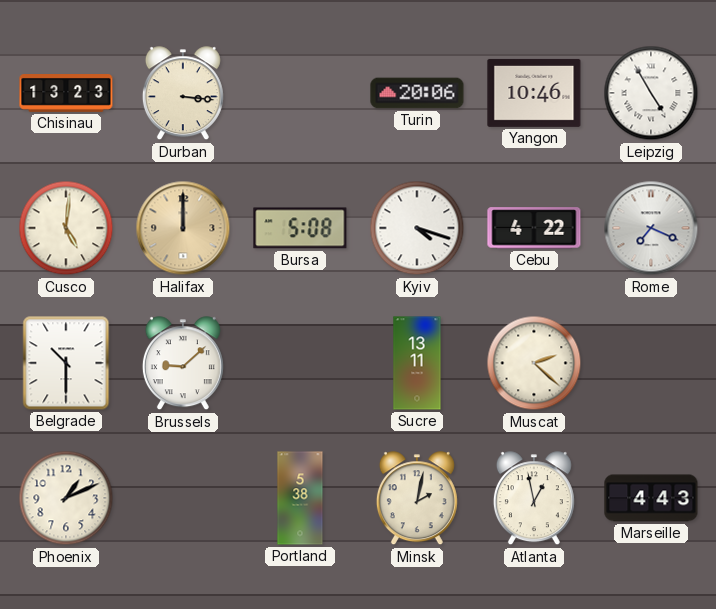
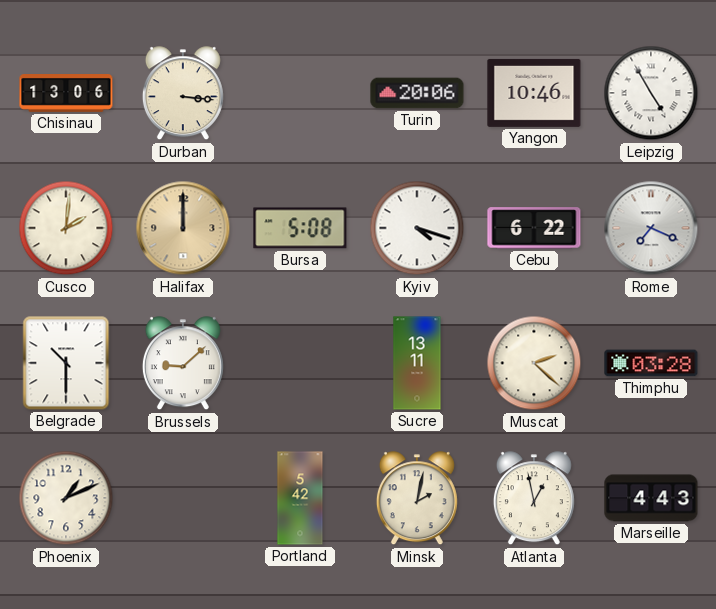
Chisinau: 13:23 -> 13:06
Cusco: 5:01 -> 2:01
Cebu: 4:22 -> 6:22
Thimphu: none -> 03:28
Portland: 5:38 -> 5:42
